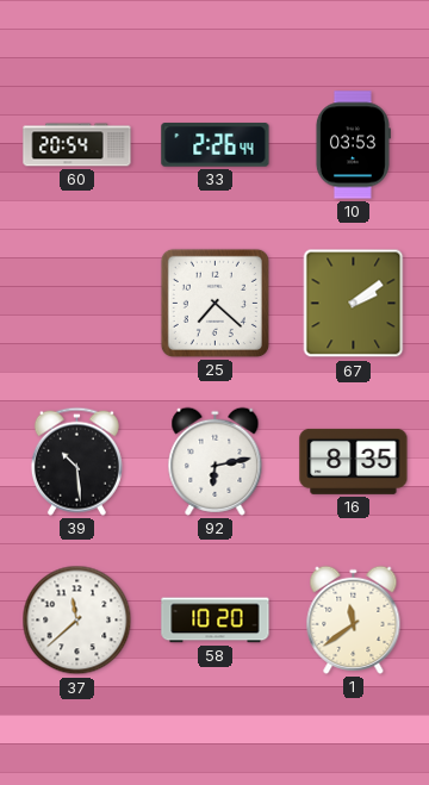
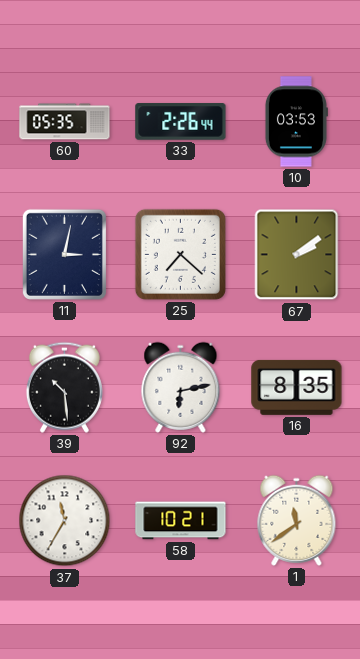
60: 20:54 -> 05:35
11: none -> 3:02
37: 11:38 -> 11:35
58: 10:20 -> 10:21
